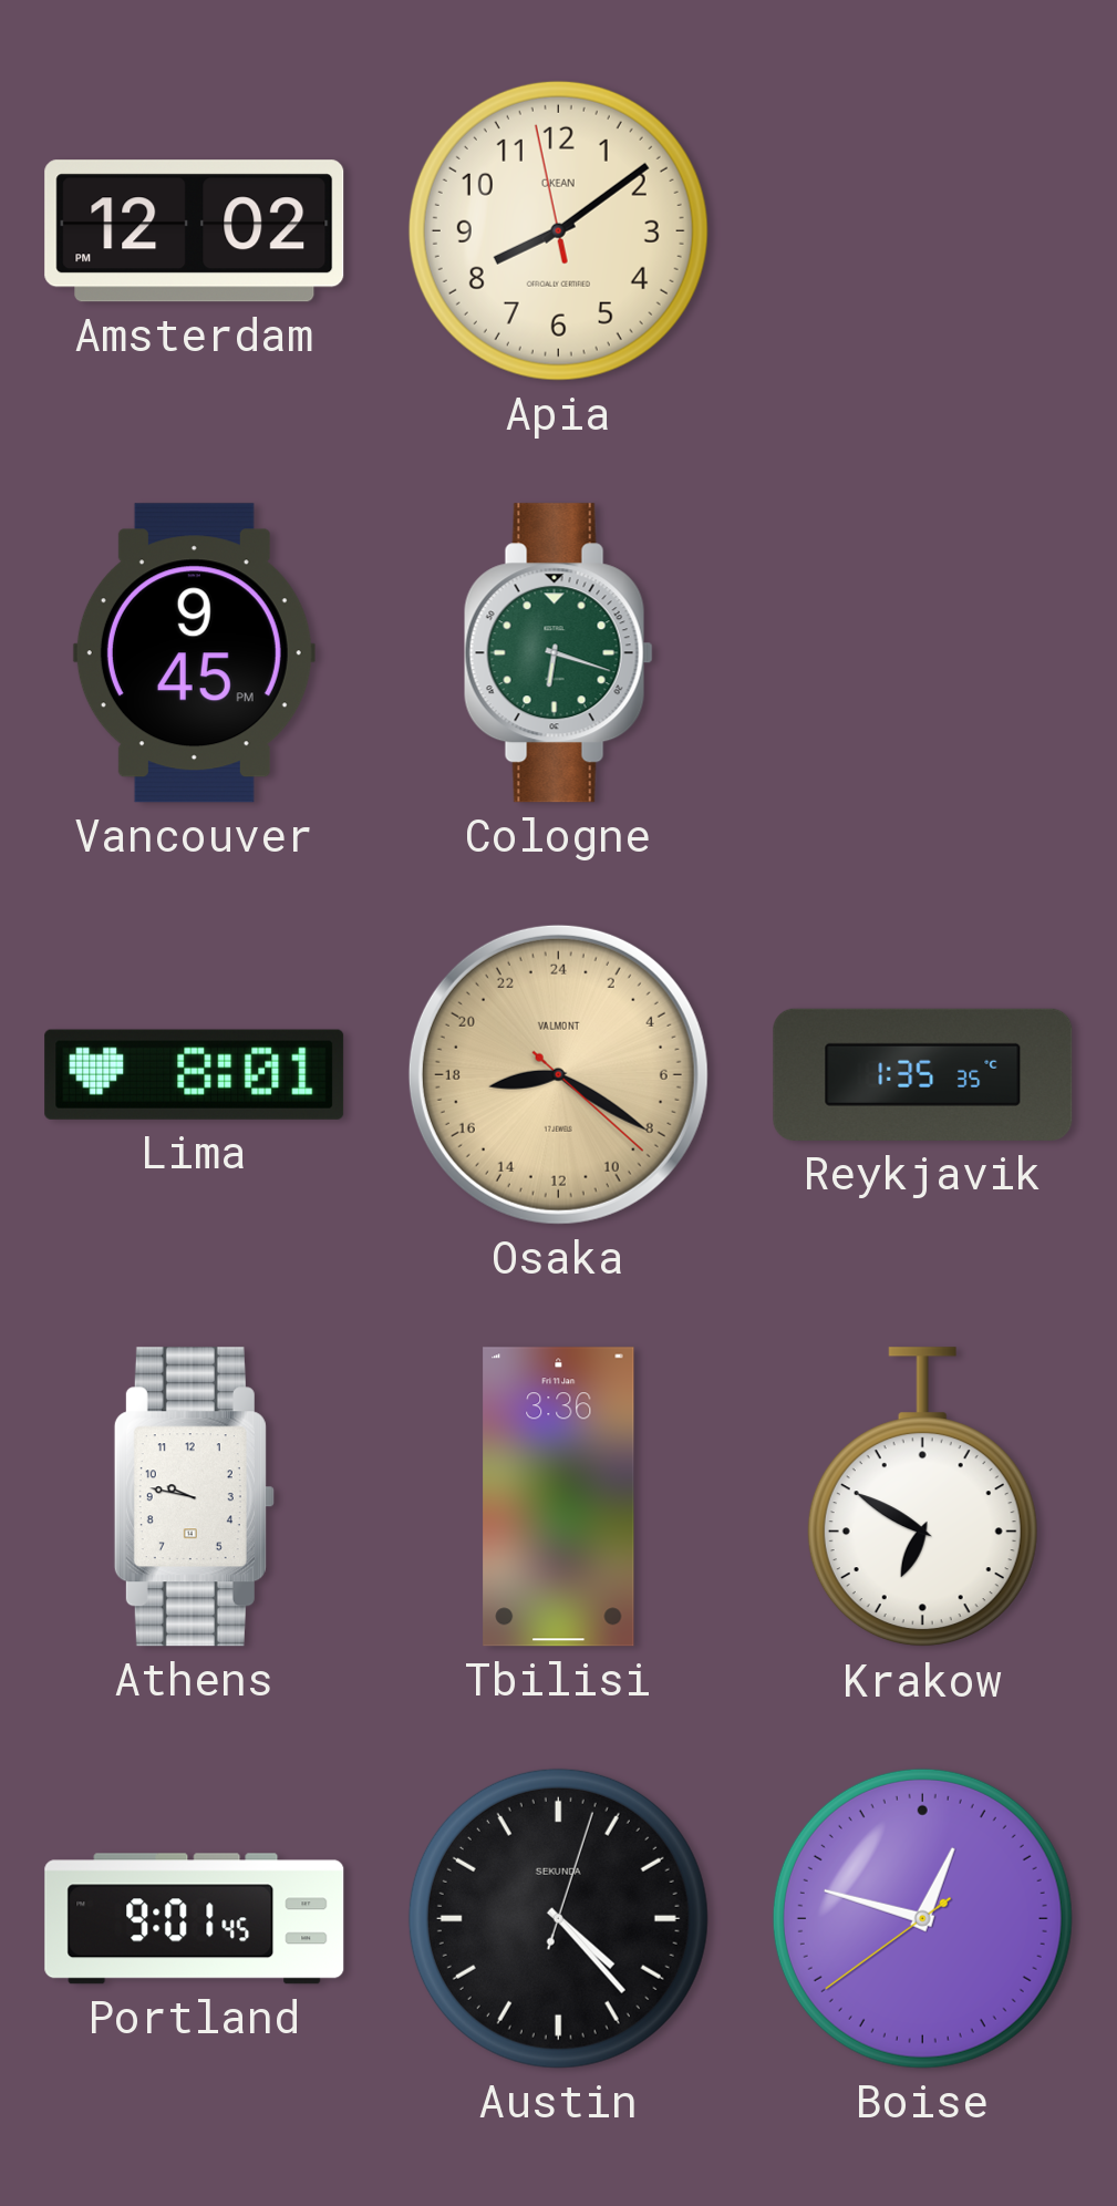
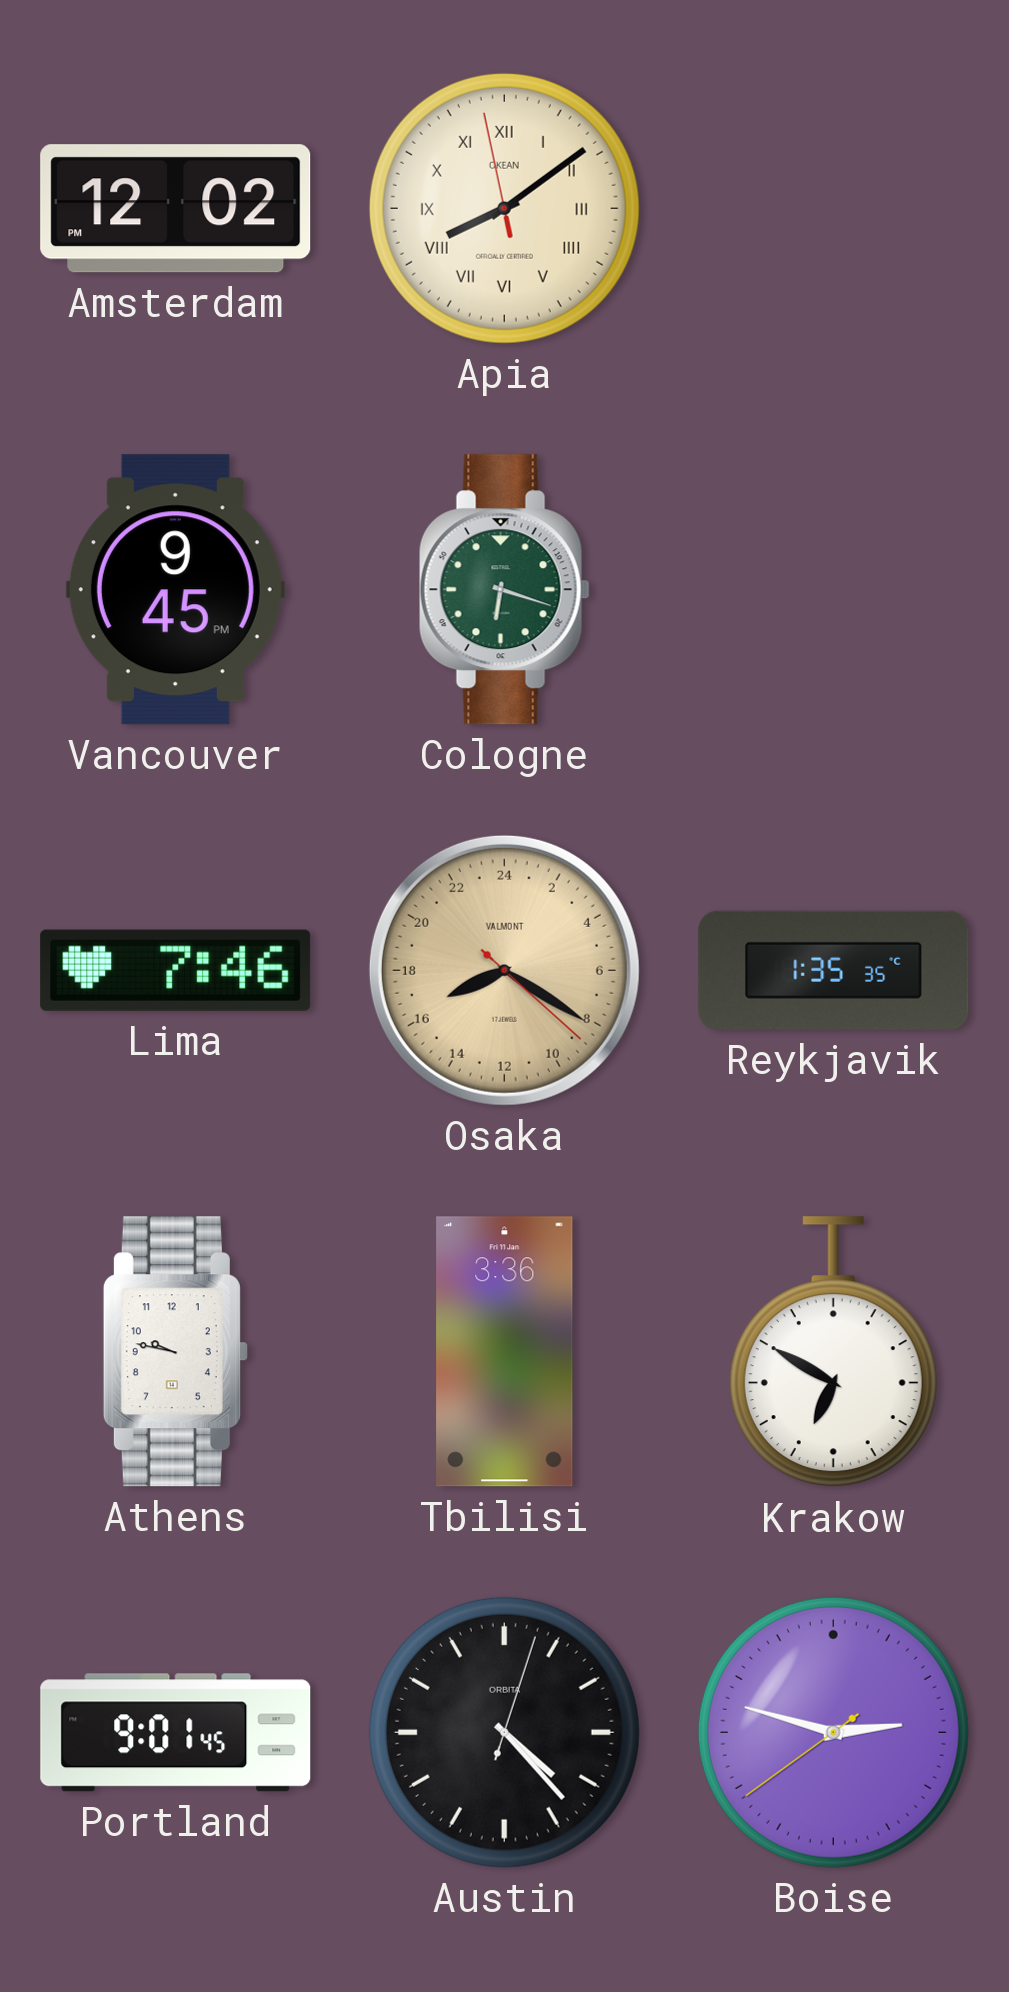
Apia numerals: Arabic -> Roman
Lima: 8:01 -> 7:46
Osaka: 17:20 -> 16:20
Austin brand: SEKUNDA -> ORBITA
Boise: 12:47 -> 2:47
